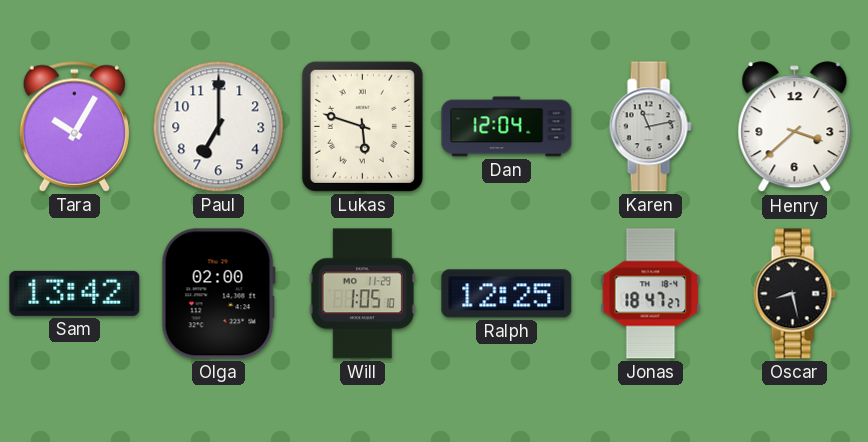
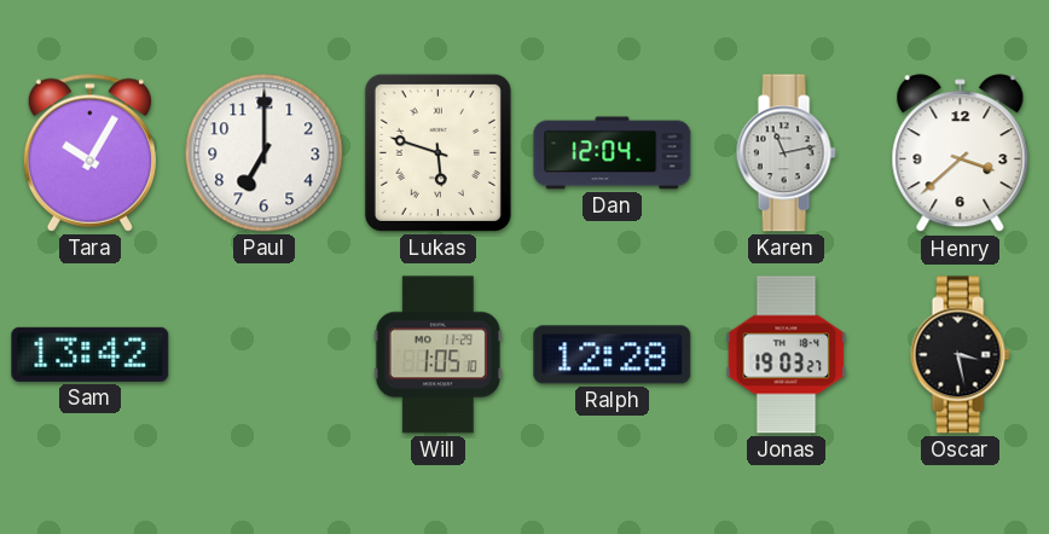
Olga: 02:00 -> none
Ralph: 12:25 -> 12:28
Jonas: 18:47 -> 19:03
Oscar: 8:28 -> 3:28
